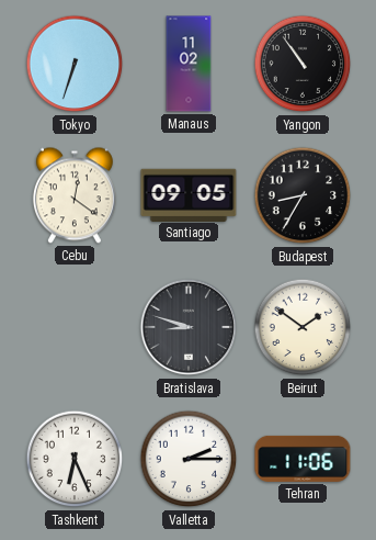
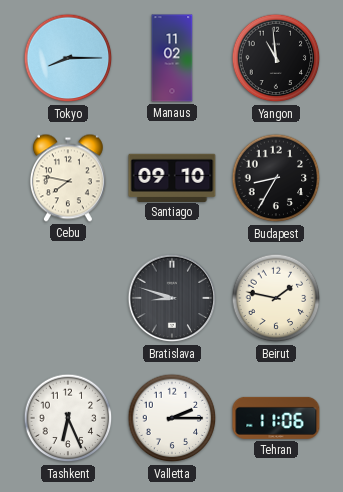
Tokyo: 6:33 -> 8:15
Yangon: 10:54 -> 10:59
Cebu: 12:21 -> 7:47
Santiago: 09:05 -> 09:10
Beirut: 1:51 -> 1:47
